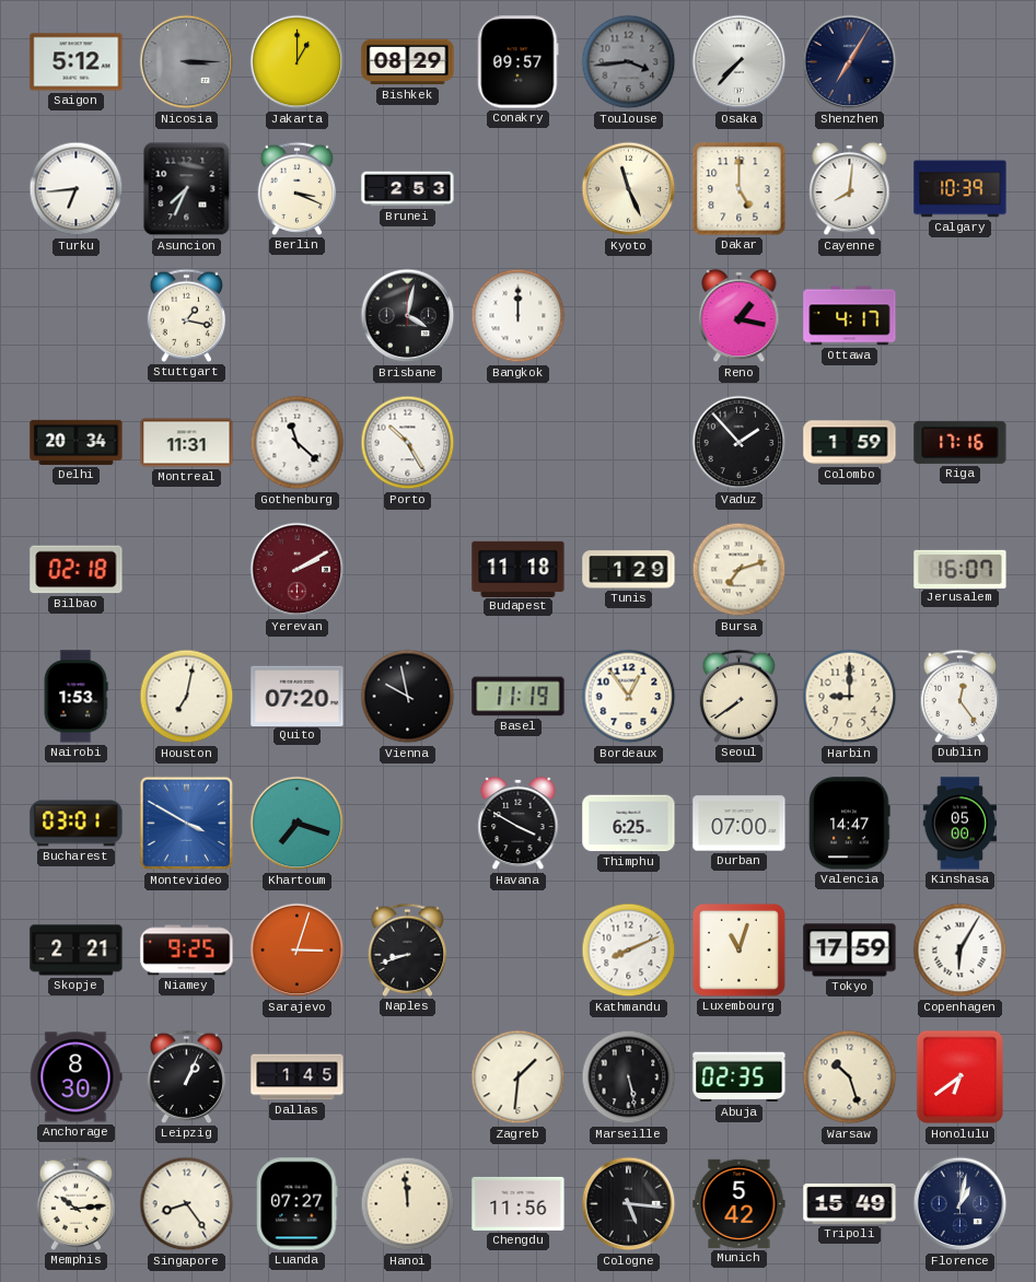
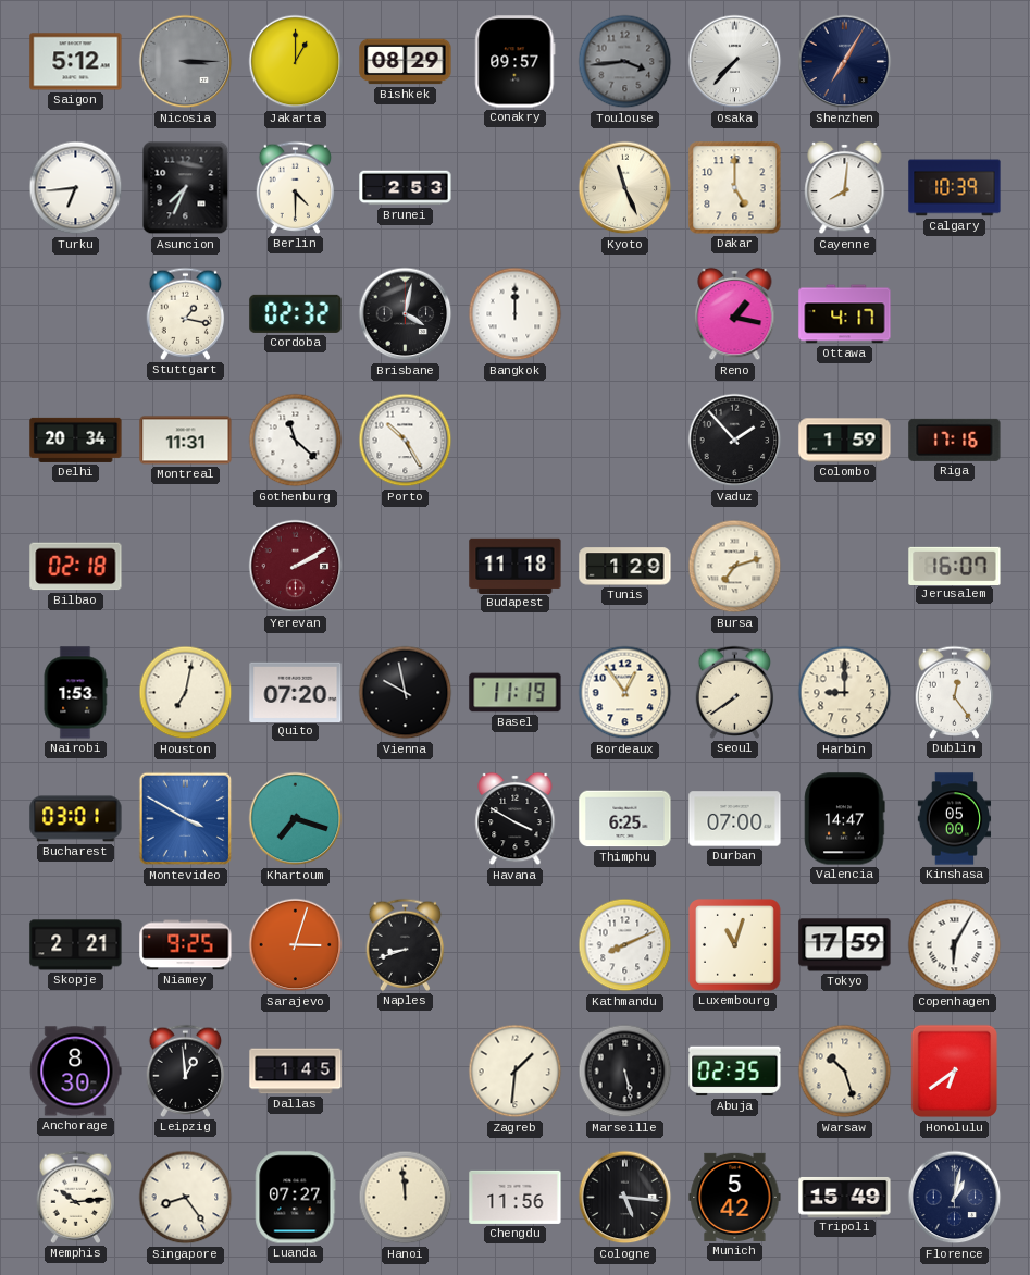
Berlin: 3:19 -> 4:30
Cordoba: none -> 02:32
Leipzig: 1:04 -> 12:59
